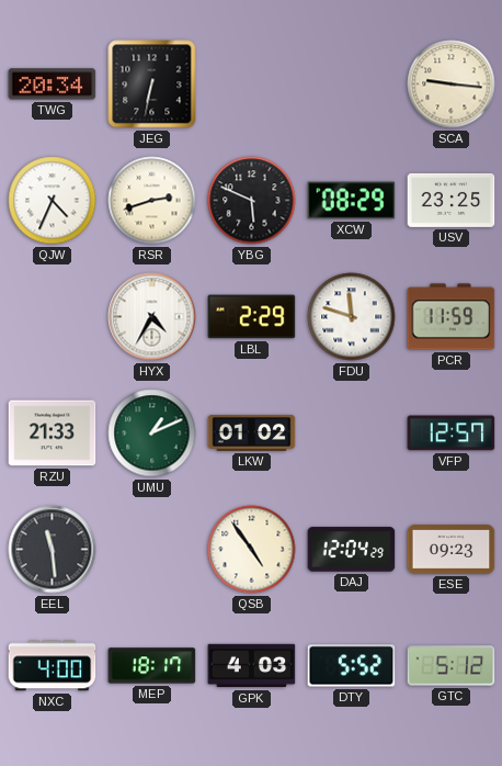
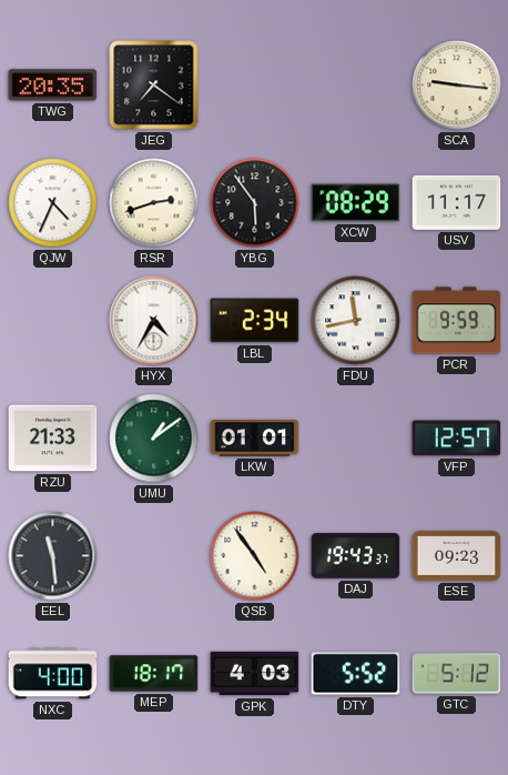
TWG: 20:34 -> 20:35
JEG: 6:32 -> 7:21
YBG: 5:49 -> 5:54
USV: 23:25 -> 11:17
LBL: 2:29 -> 2:34
FDU: 11:48 -> 11:43
PCR: 11:59 -> 9:59
UMU: 1:11 -> 1:09
LKW: 01:02 -> 01:01
DAJ: 12:04 -> 19:43
